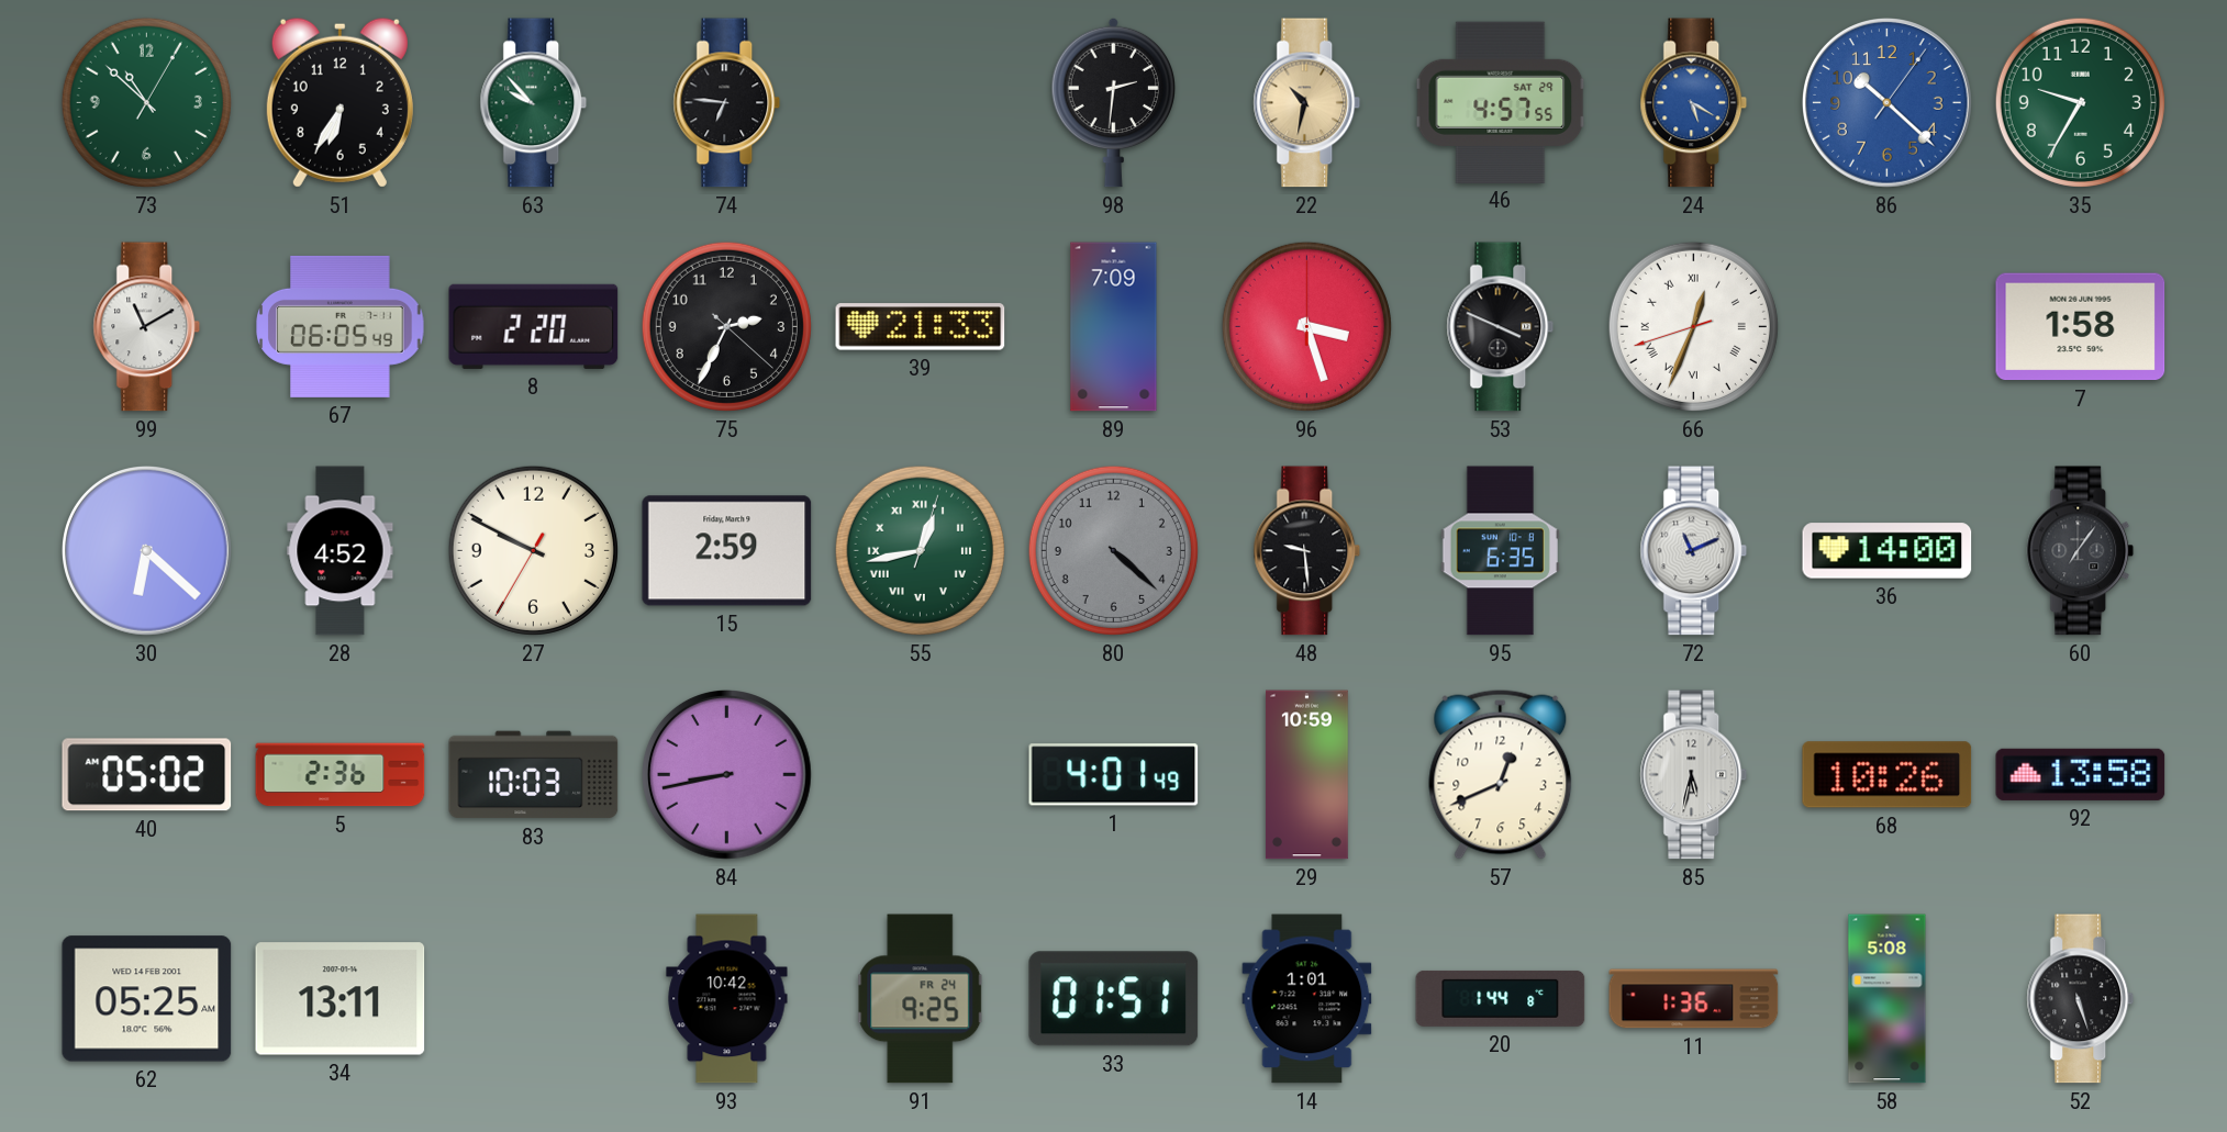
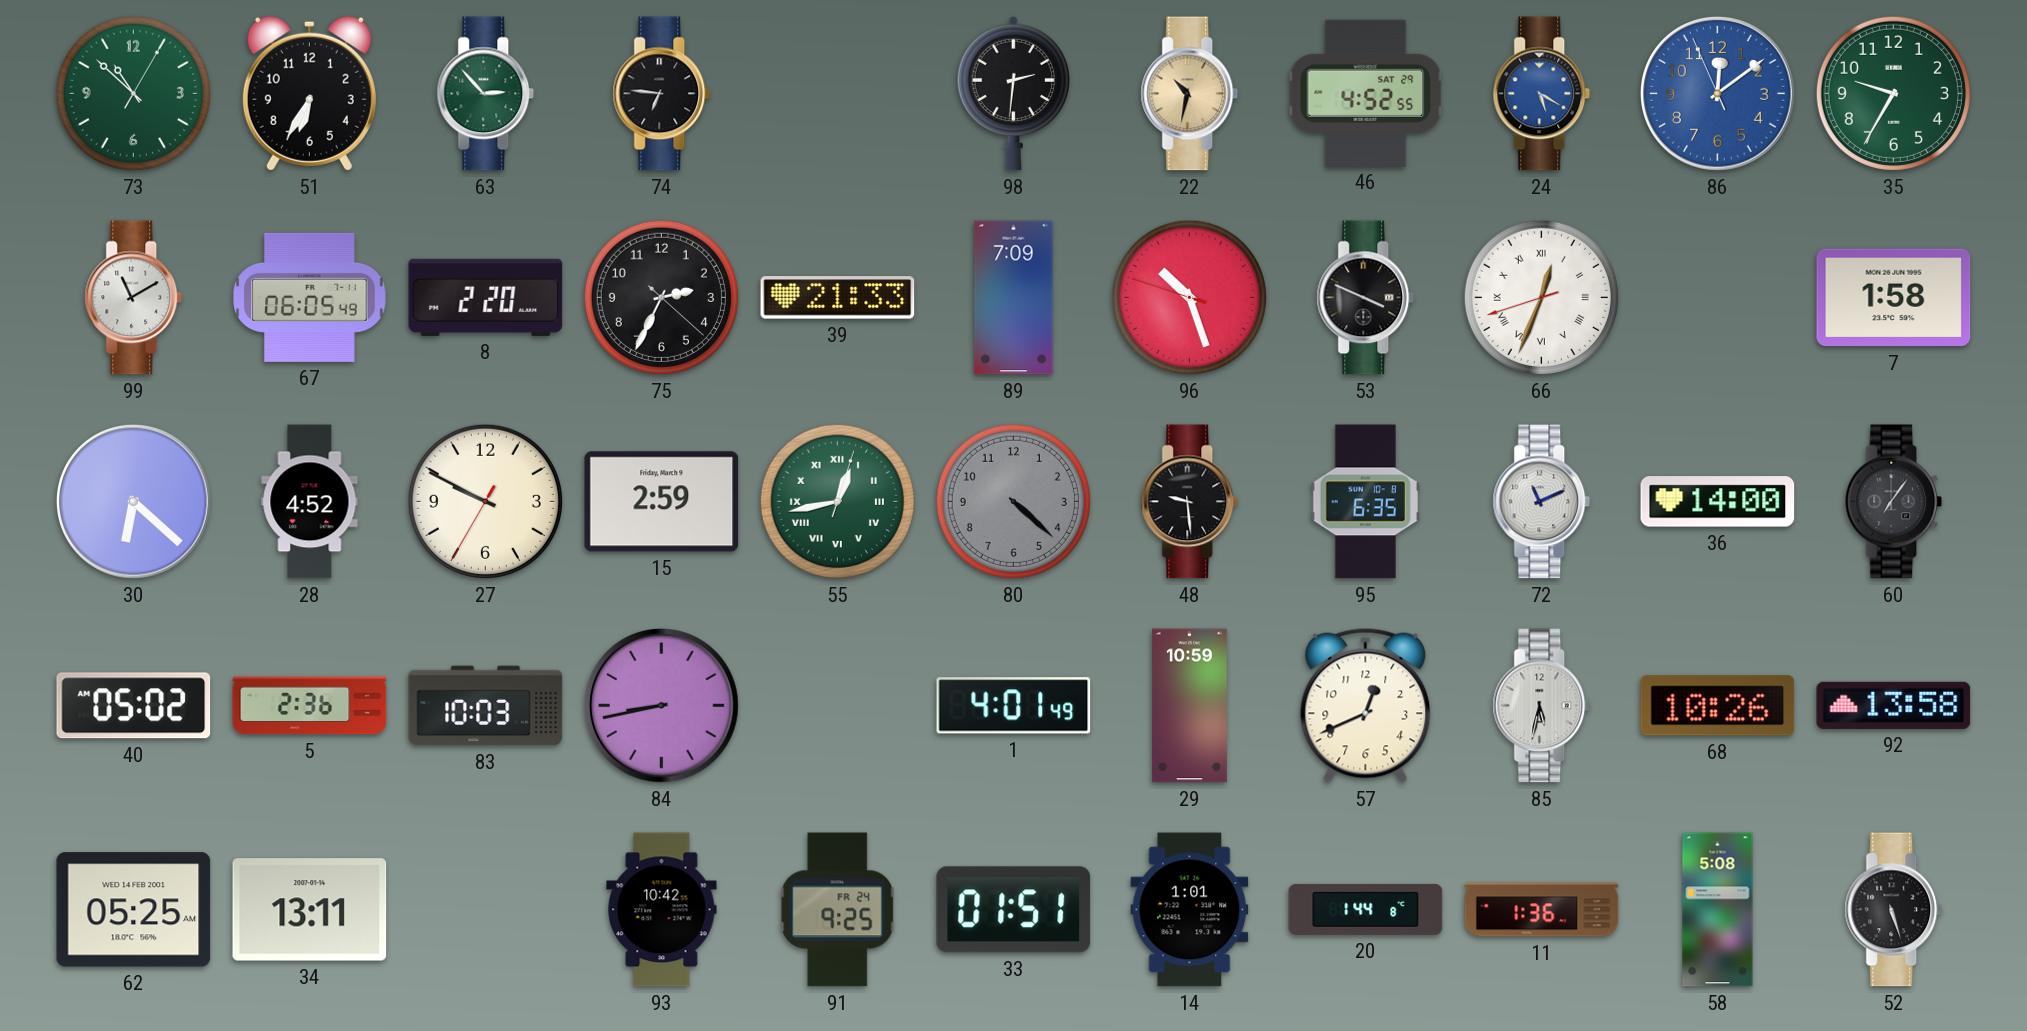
63: 9:53 -> 2:53
46: 4:57 -> 4:52
86: 10:22 -> 12:08
96: 3:27 -> 10:26
